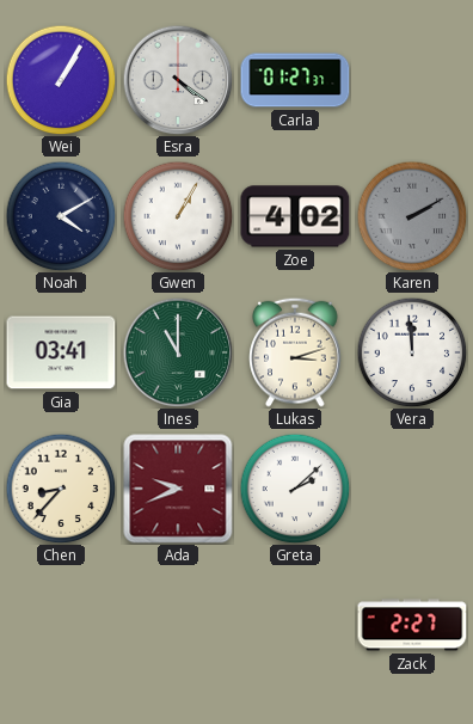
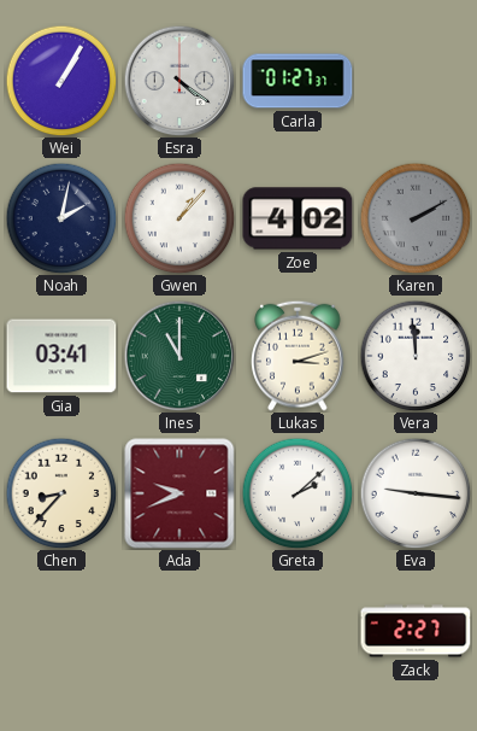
Noah: 4:10 -> 2:02
Gwen: 1:05 -> 1:07
Eva: none -> 9:16
